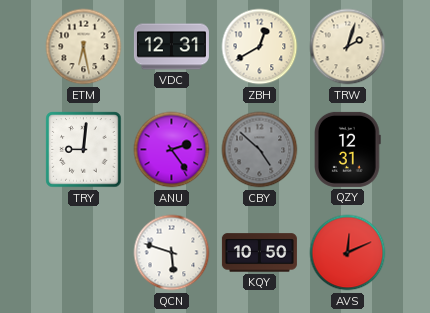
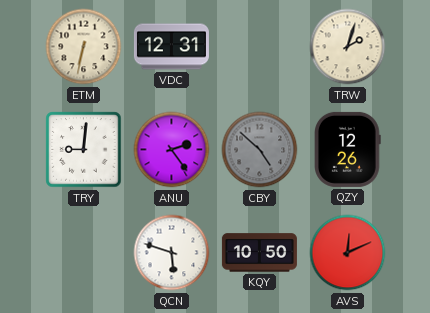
ETM: 6:28 -> 6:32
ZBH: 12:40 -> none
QZY: 12:31 -> 12:26
